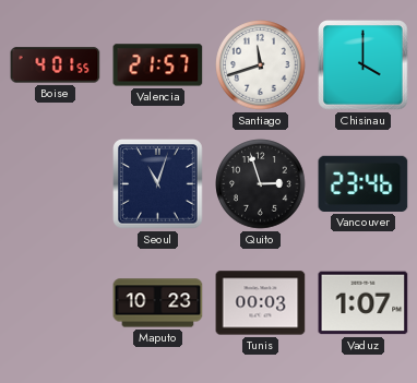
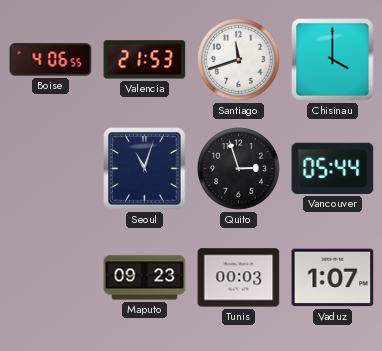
Boise: 4:01 -> 4:06
Valencia: 21:57 -> 21:53
Vancouver: 23:46 -> 05:44
Maputo: 10:23 -> 09:23
